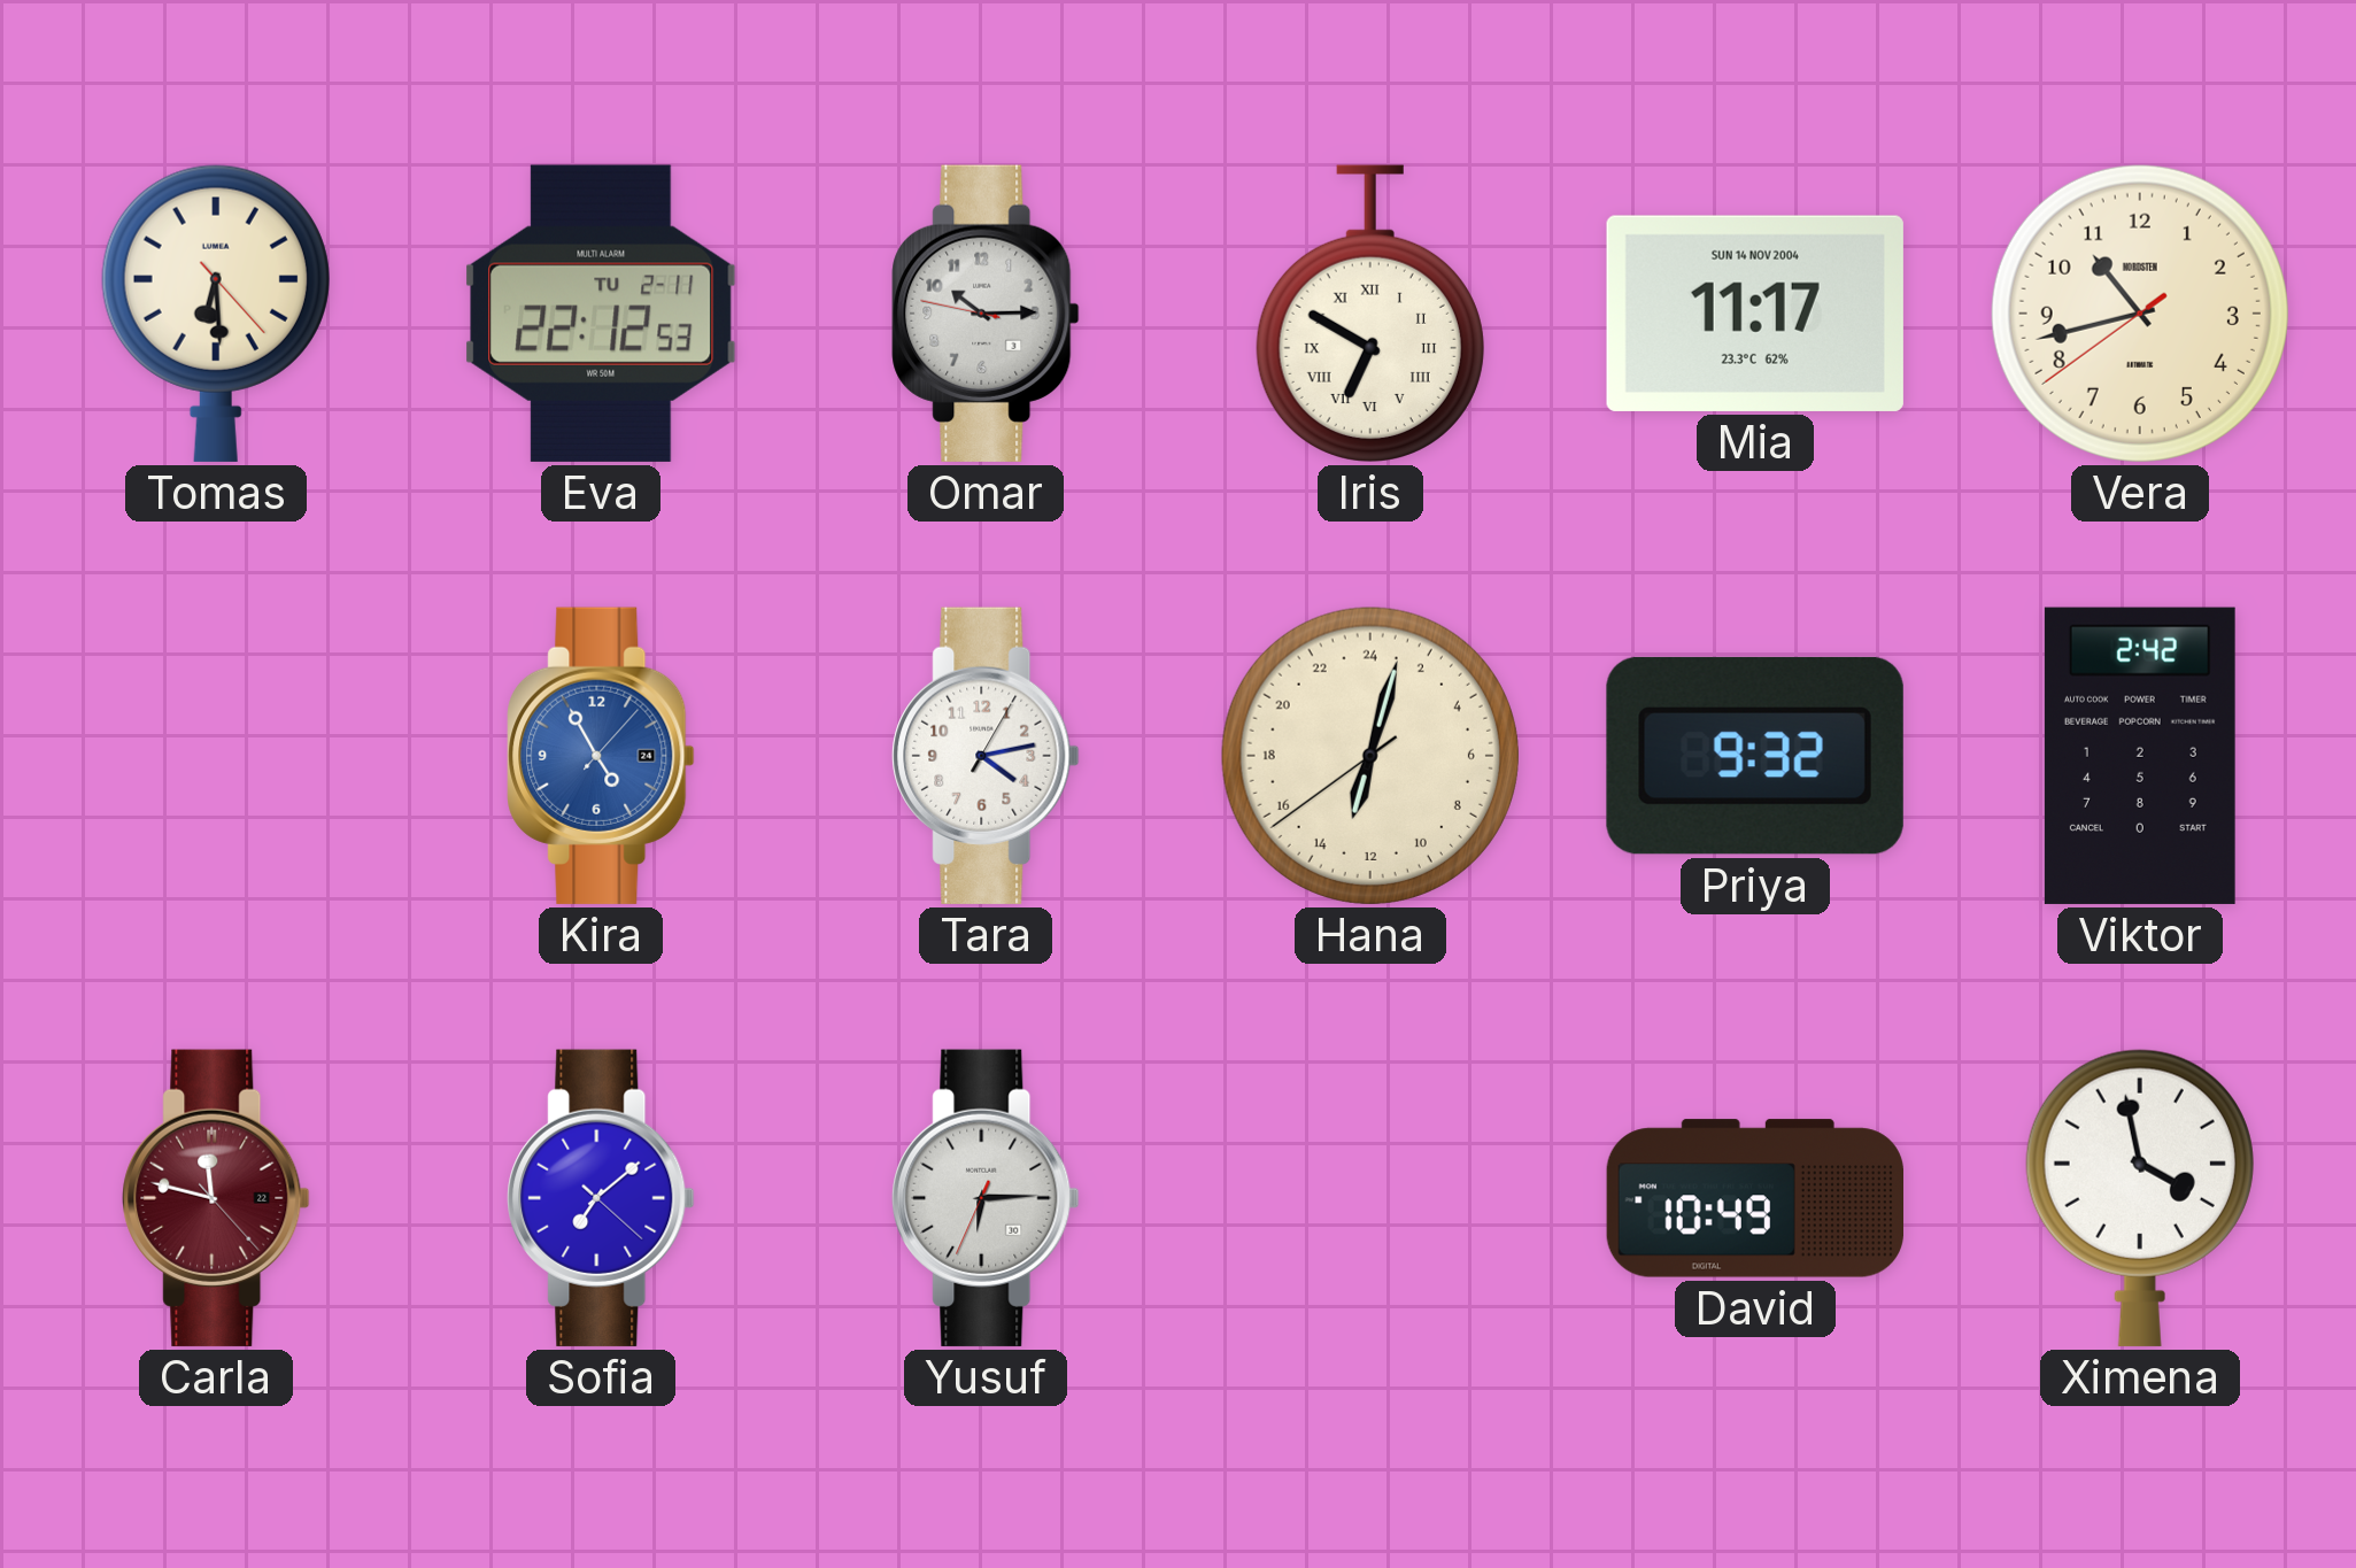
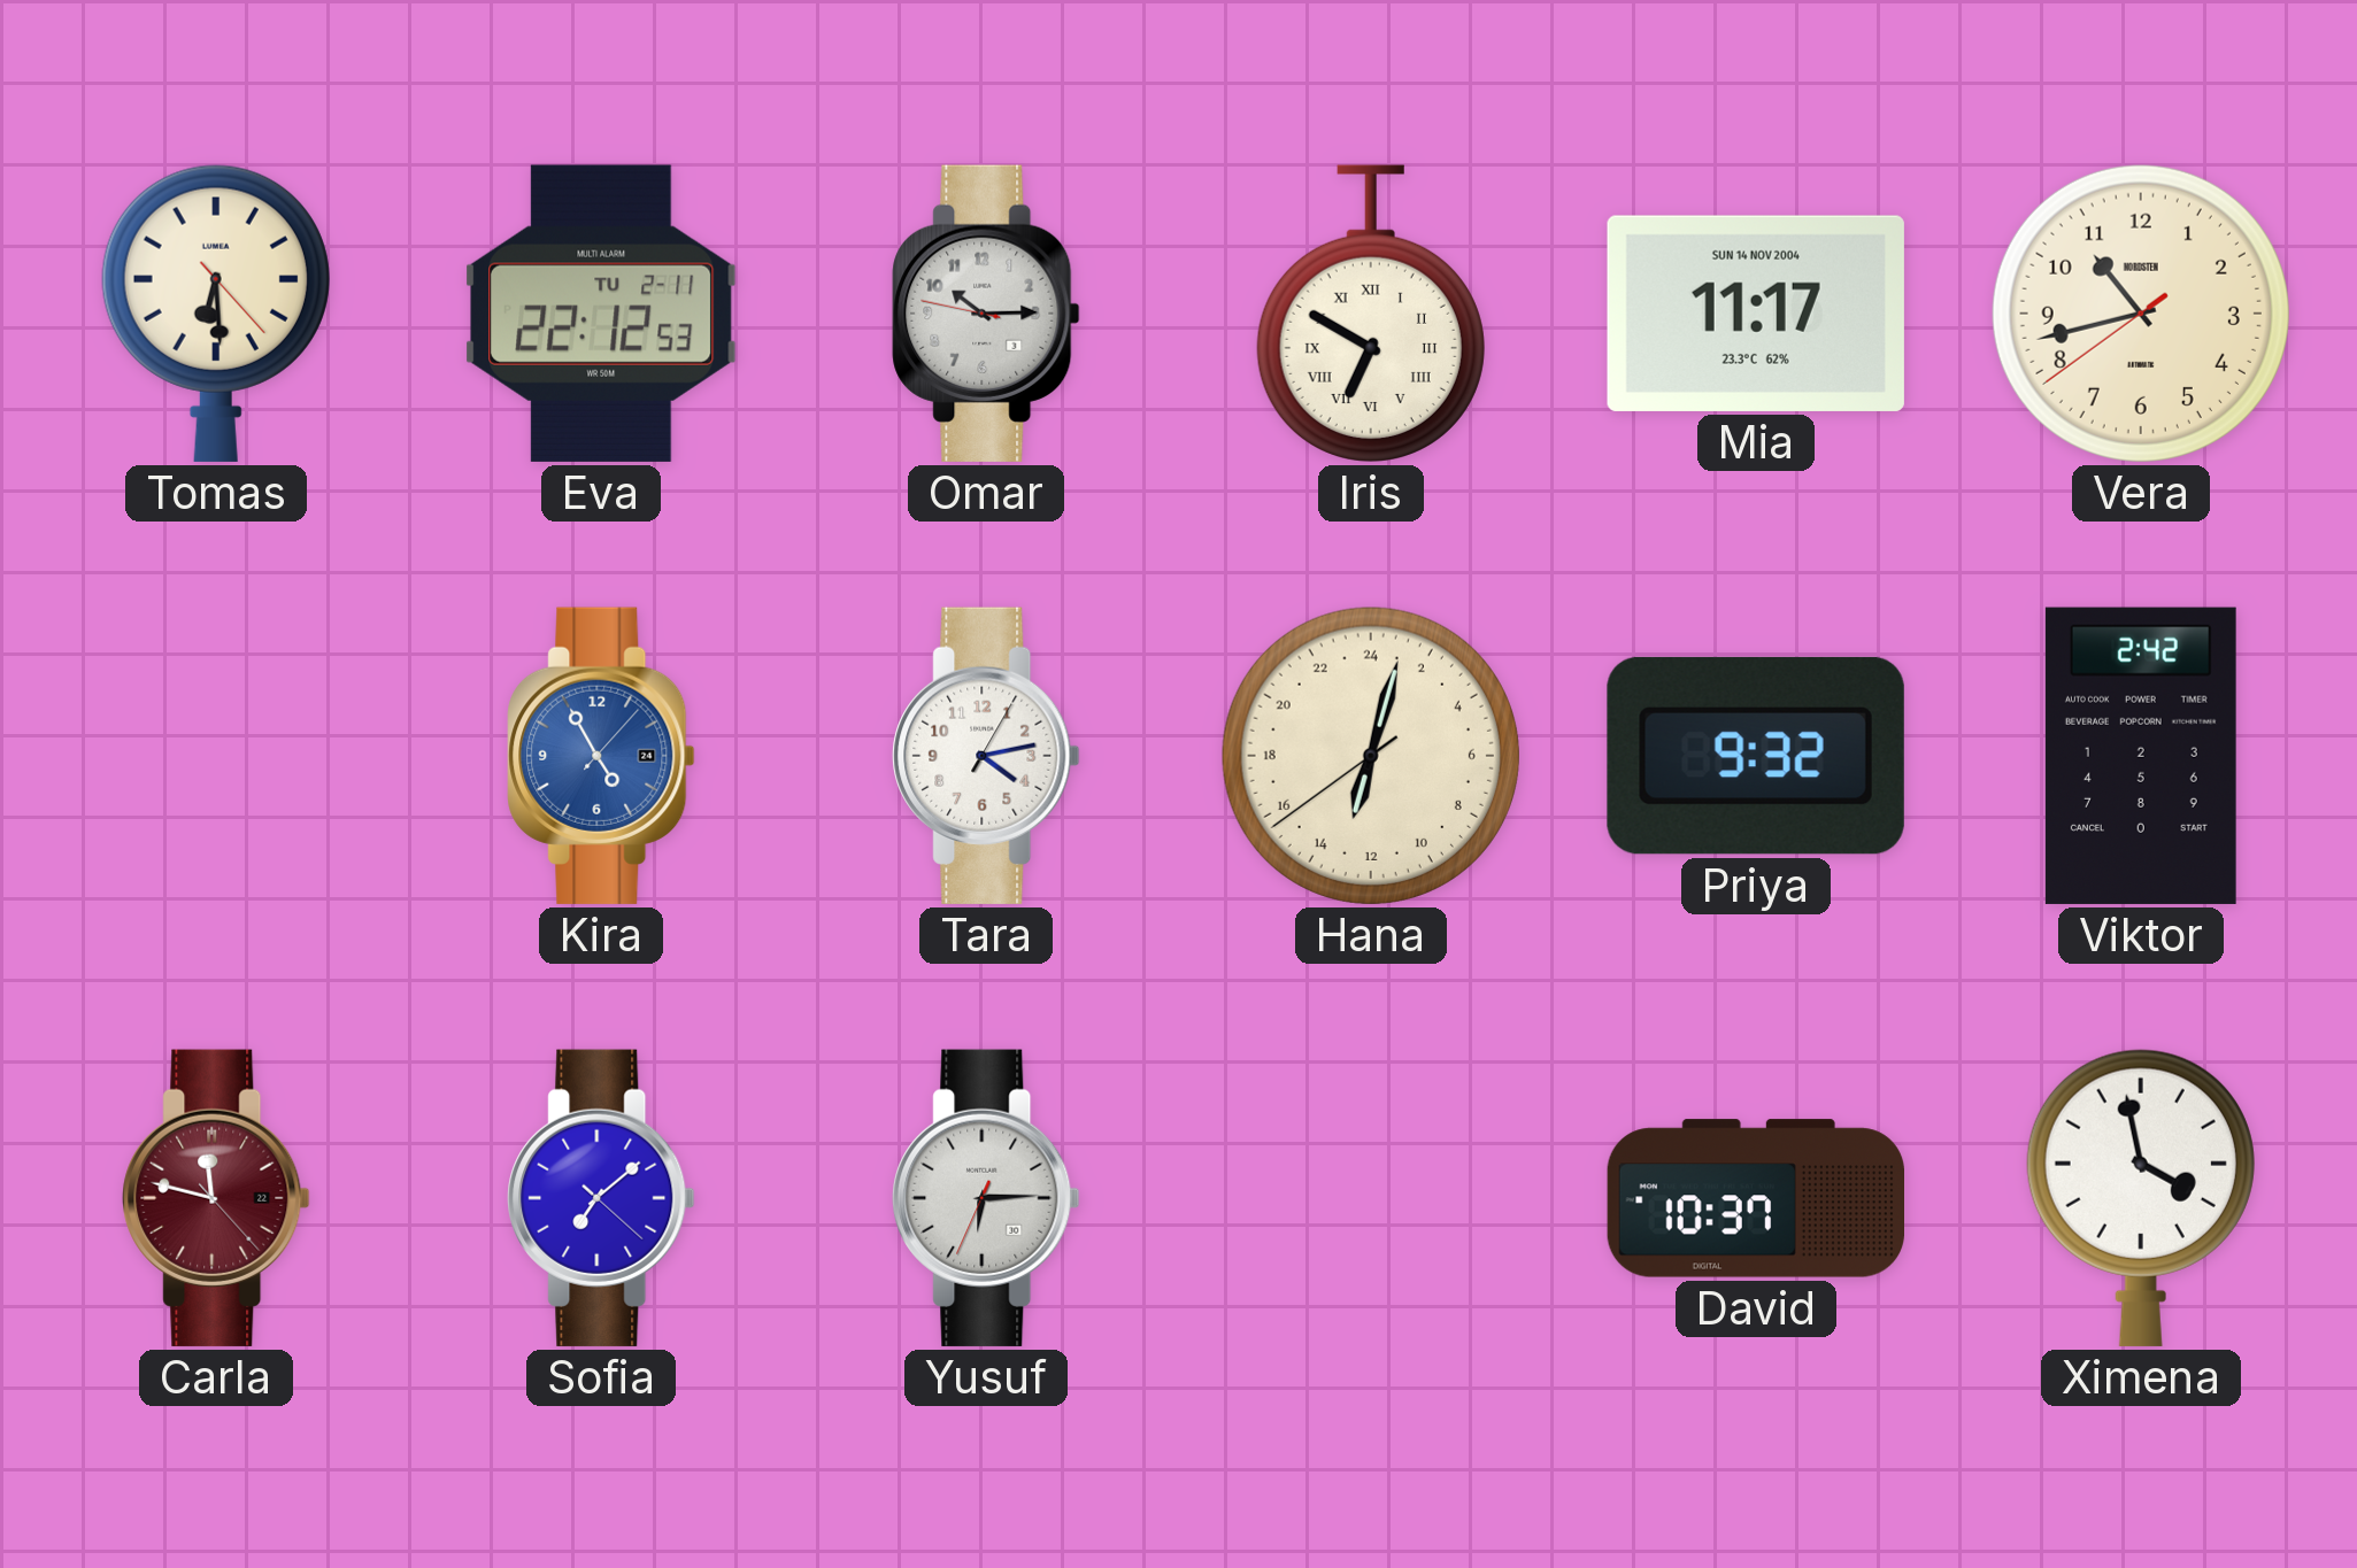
David: 10:49 -> 10:37
